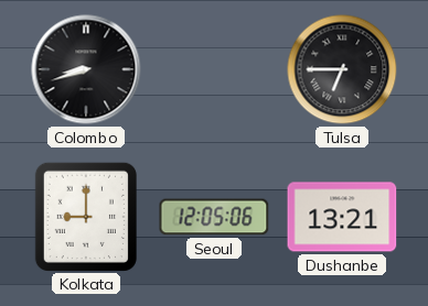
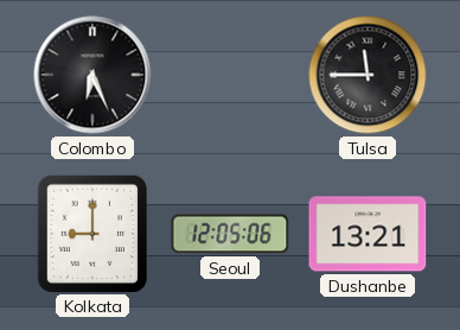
Colombo: 8:42 -> 6:26
Tulsa: 6:45 -> 11:45
